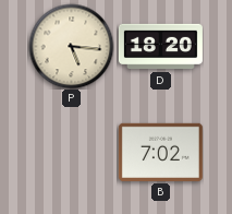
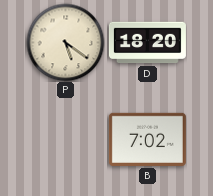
P: 5:16 -> 5:21
